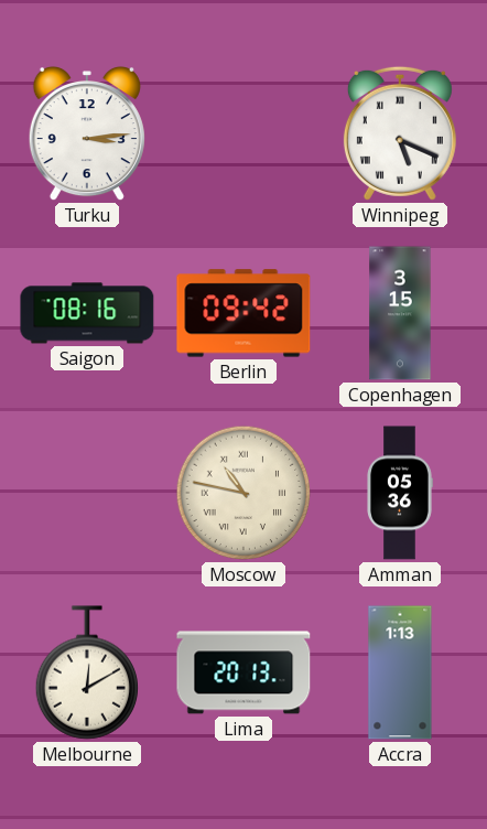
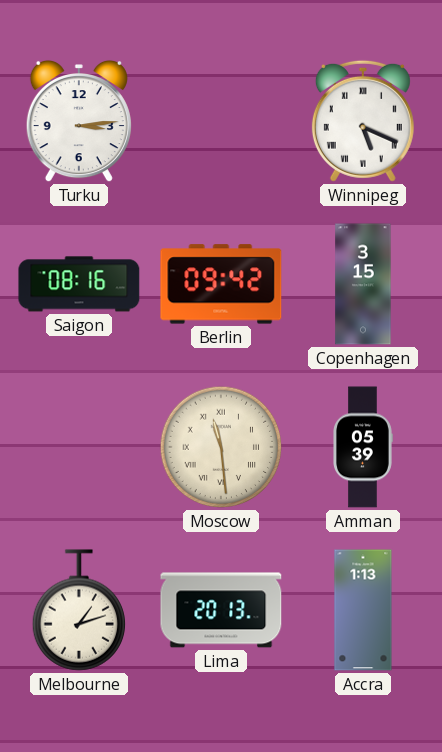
Moscow: 10:47 -> 11:29
Amman: 05:36 -> 05:39
Melbourne: 12:10 -> 1:12
